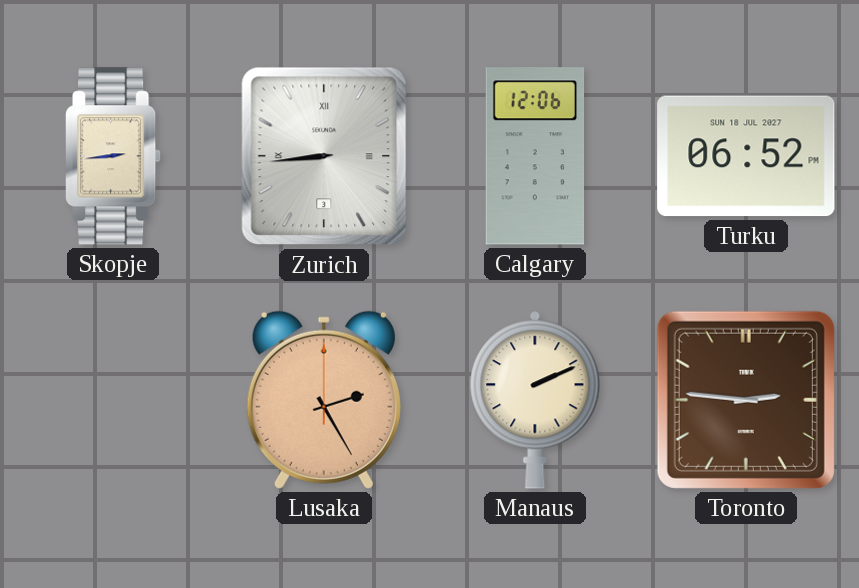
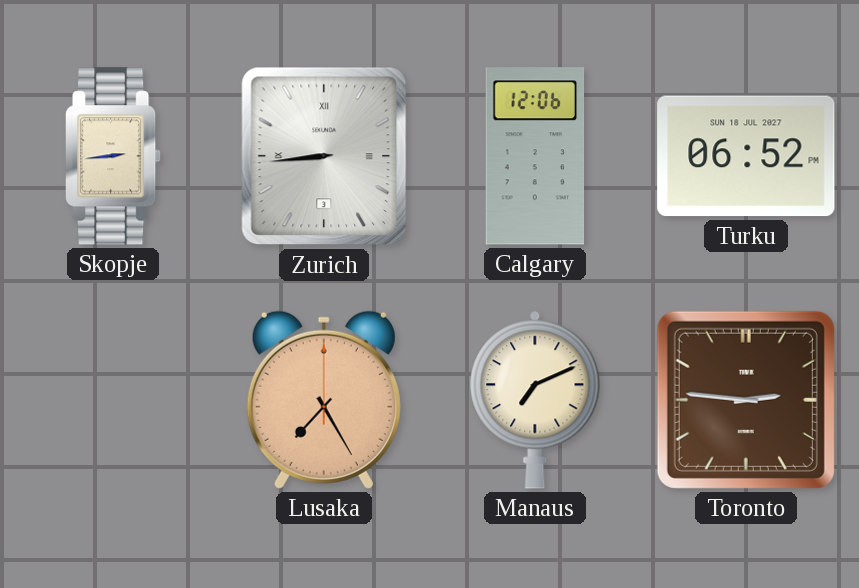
Lusaka: 2:25 -> 7:25
Manaus: 2:11 -> 7:11
